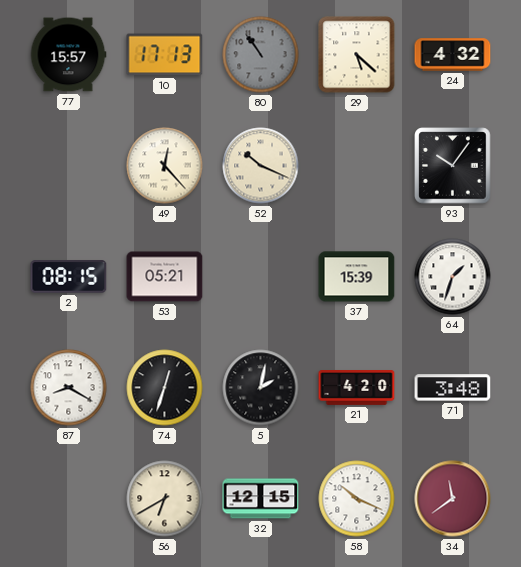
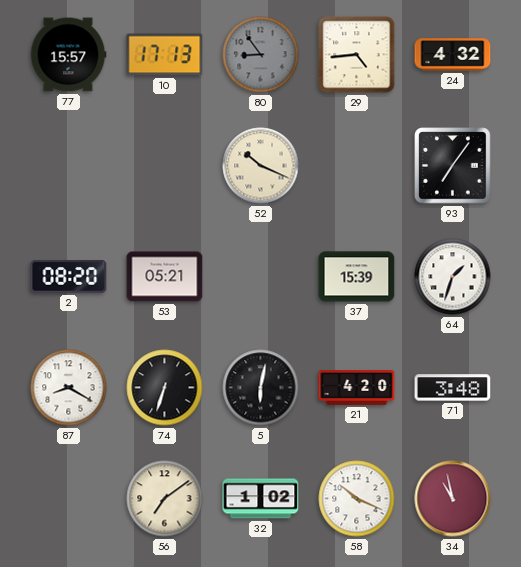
80: 10:54 -> 8:54
29: 5:22 -> 4:44
49: 12:23 -> none
93: 10:06 -> 7:06
2: 08:15 -> 08:20
74: 12:33 -> 6:33
5: 2:02 -> 6:02
56: 6:40 -> 7:09
32: 12:15 -> 1:02
34: 11:39 -> 10:58
